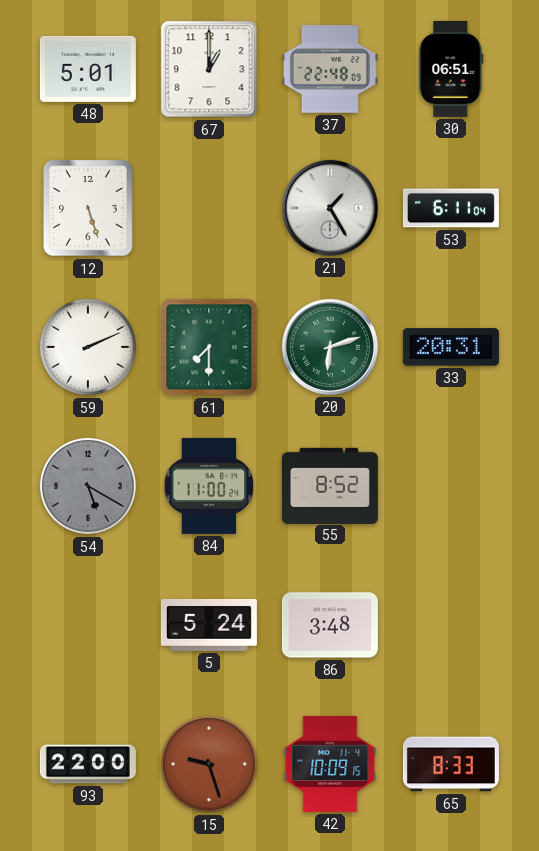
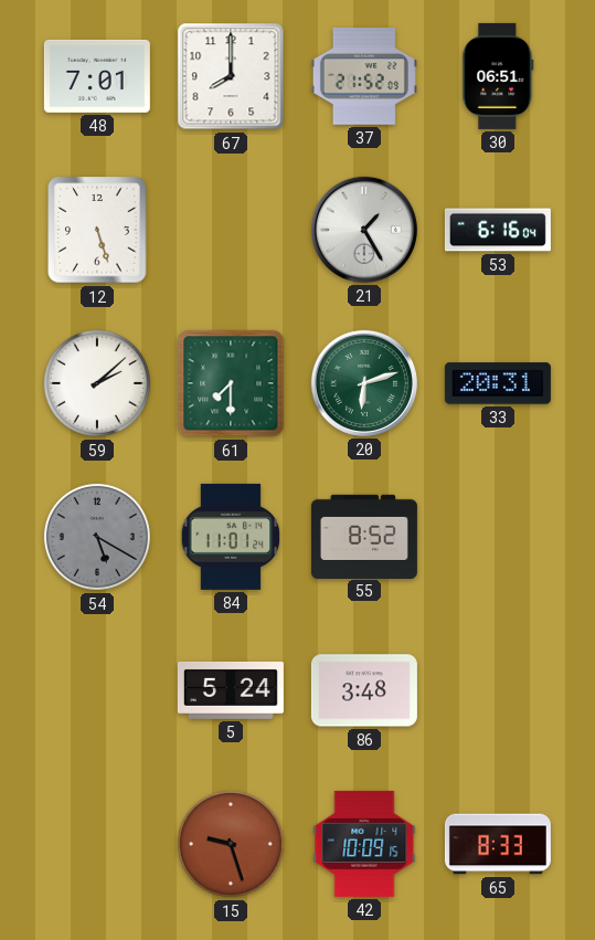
48: 5:01 -> 7:01
67: 1:00 -> 8:00
37: 22:48 -> 21:52
53: 6:11 -> 6:16
59: 2:11 -> 2:08
84: 11:00 -> 11:01
93: 22:00 -> none
